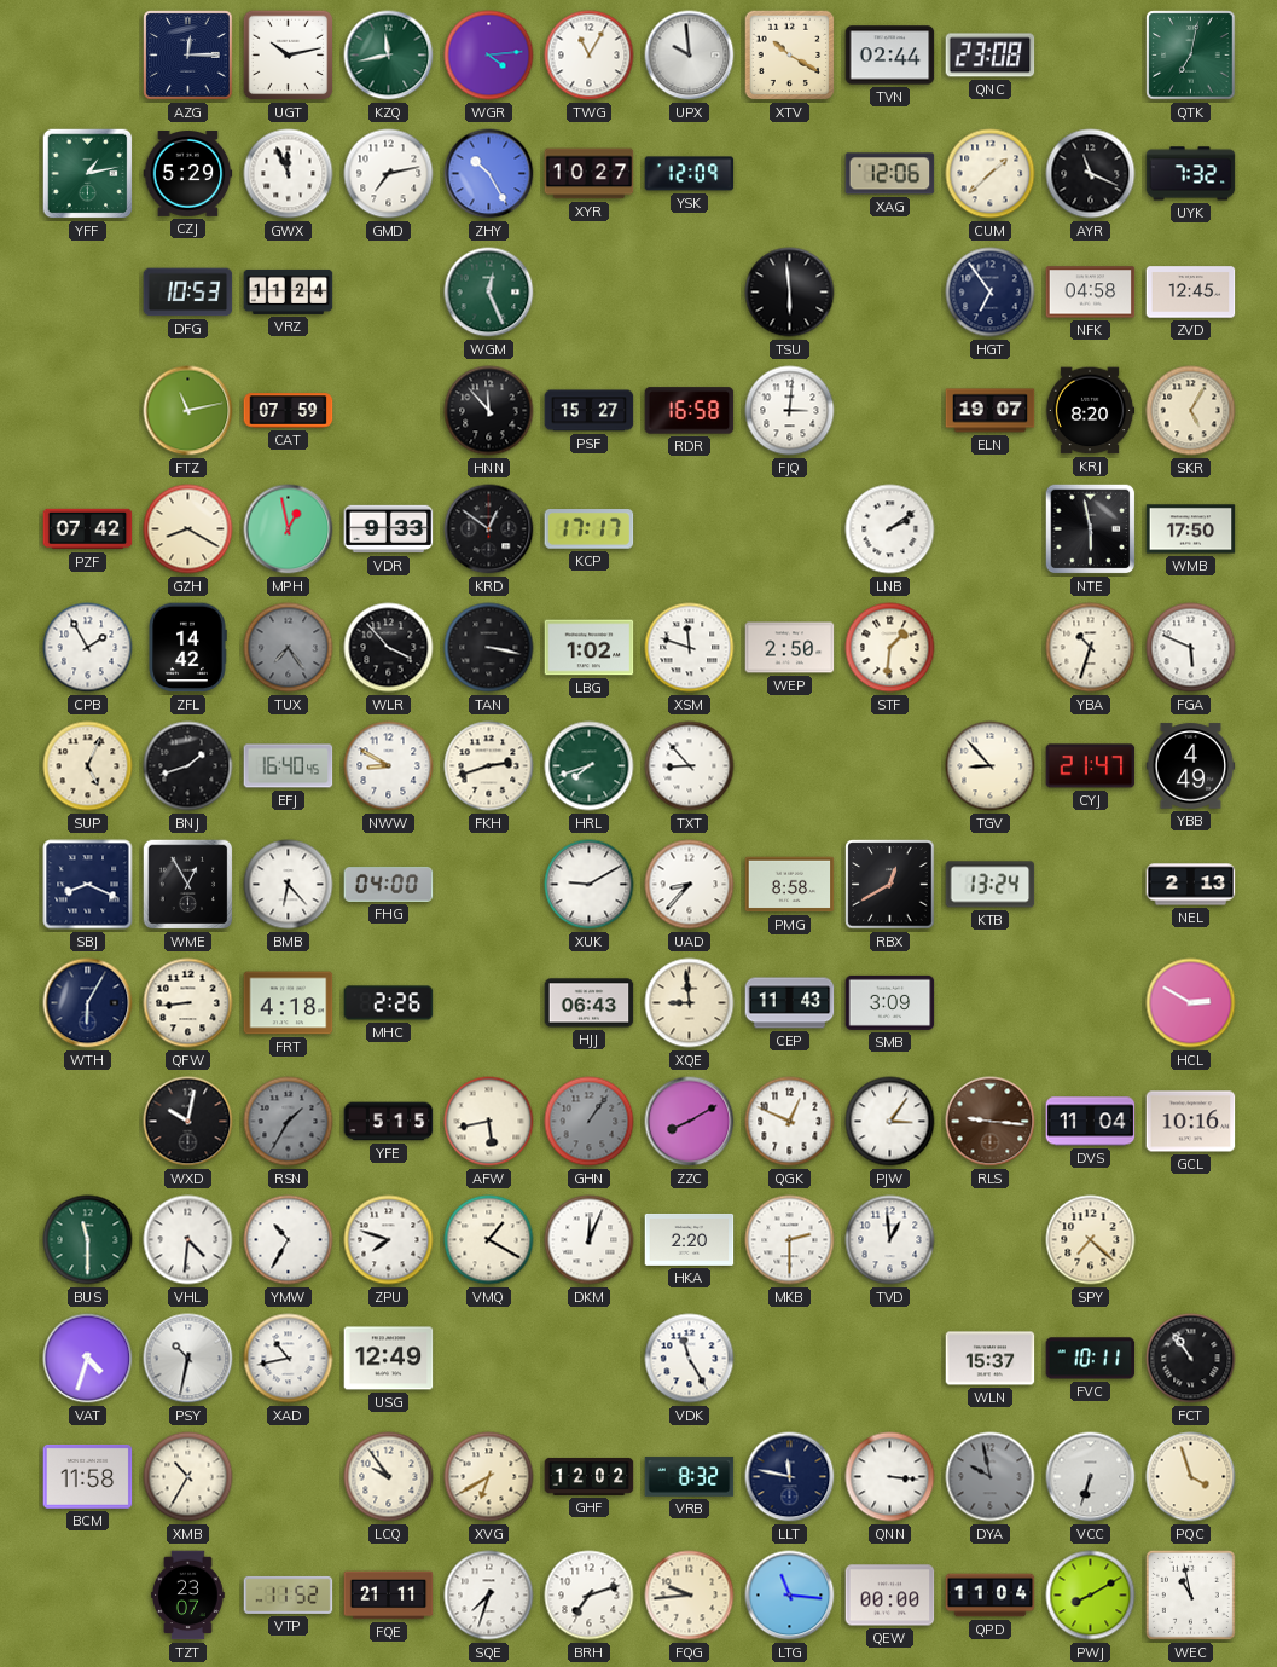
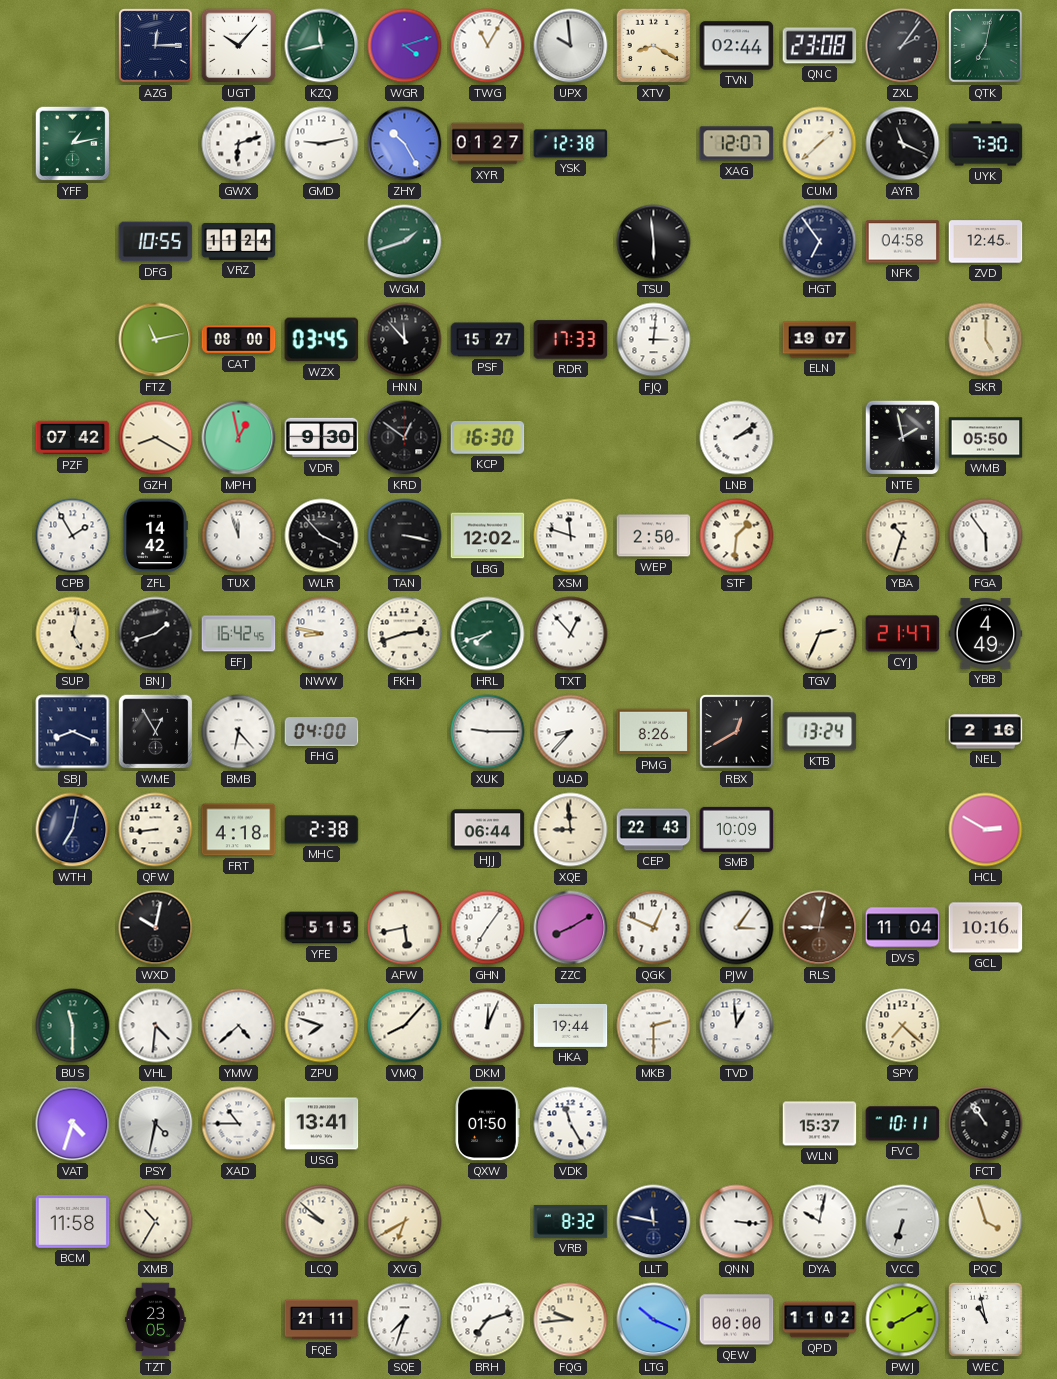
UGT: 10:13 -> 10:07
WGR: 4:14 -> 4:12
XTV: 10:20 -> 8:20
ZXL: none -> 2:06
CZJ: 5:29 -> none
GWX: 11:56 -> 6:12
GMD: 7:13 -> 9:13
XYR: 10:27 -> 01:27
YSK: 12:09 -> 12:38
XAG: 12:06 -> 12:07
UYK: 7:32 -> 7:30
DFG: 10:53 -> 10:55
WGM: 12:26 -> 1:42
CAT: 07:59 -> 08:00
WZX: none -> 03:45
RDR: 16:58 -> 17:33
KRJ: 8:20 -> none
SKR: 5:05 -> 5:00
VDR: 9:33 -> 9:30
KCP: 17:17 -> 16:30
NTE: 5:58 -> 1:58
WMB: 17:50 -> 05:50
TUX: 7:24 -> 11:57
TUX dial: grey -> white
LBG: 1:02 -> 12:02
FGA: 5:49 -> 5:54
SUP: 5:04 -> 5:02
EFJ: 16:40 -> 16:42
NWW: 8:50 -> 8:47
TXT: 8:53 -> 12:53
TGV: 8:53 -> 2:34
XUK: 9:10 -> 9:15
PMG: 8:58 -> 8:26
NEL: 2:13 -> 2:16
WTH: 6:05 -> 7:02
MHC: 2:26 -> 2:38
HJJ: 06:43 -> 06:44
CEP: 11:43 -> 22:43
SMB: 3:09 -> 10:09
RSN: 1:35 -> none
GHN: 1:06 -> 7:06
GHN dial: grey -> white
RLS: 9:16 -> 9:02
YMW: 10:35 -> 4:38
VMQ: 1:20 -> 8:07
HKA: 2:20 -> 19:44
PSY: 10:32 -> 4:32
XAD: 10:43 -> 10:45
USG: 12:49 -> 13:41
QXW: none -> 01:50
LCQ: 9:54 -> 9:52
GHF: 12:02 -> none
DYA: 9:58 -> 10:02
DYA dial: grey -> white
TZT: 23:07 -> 23:05
VTP: 11:52 -> none
LTG: 11:16 -> 10:19
QPD: 11:04 -> 11:02
